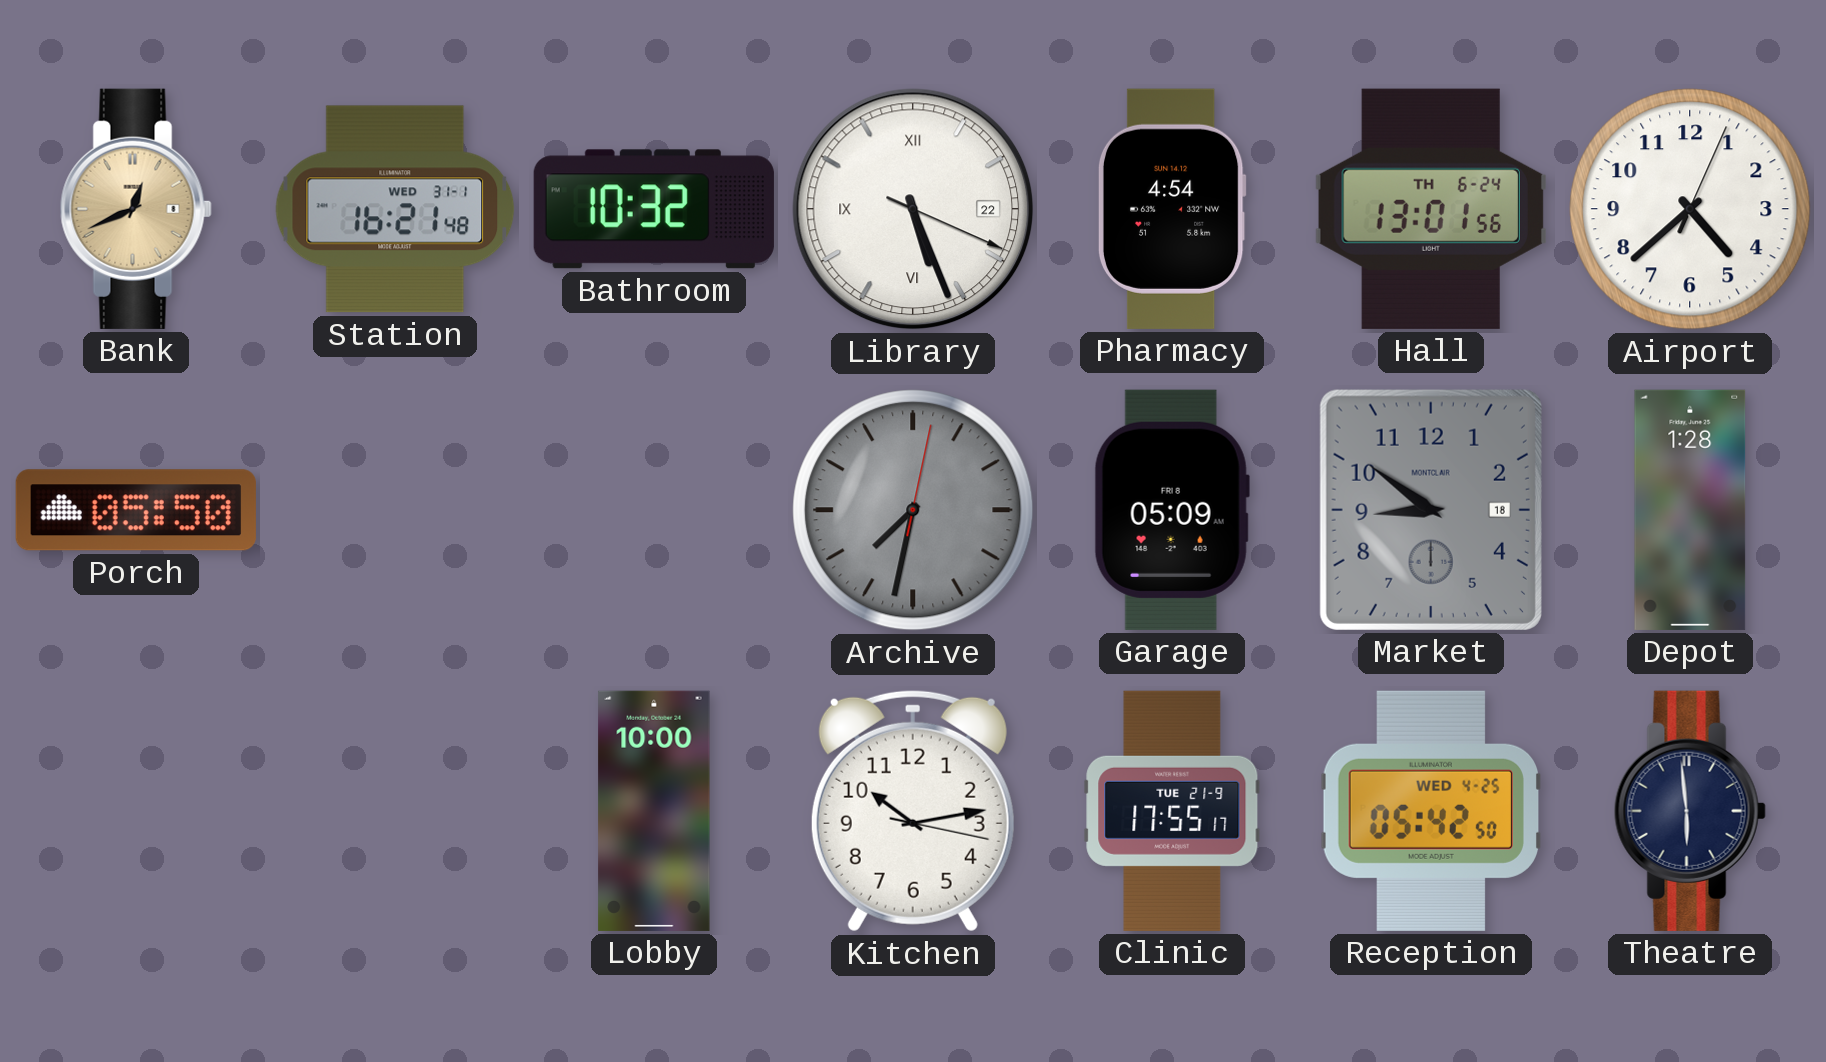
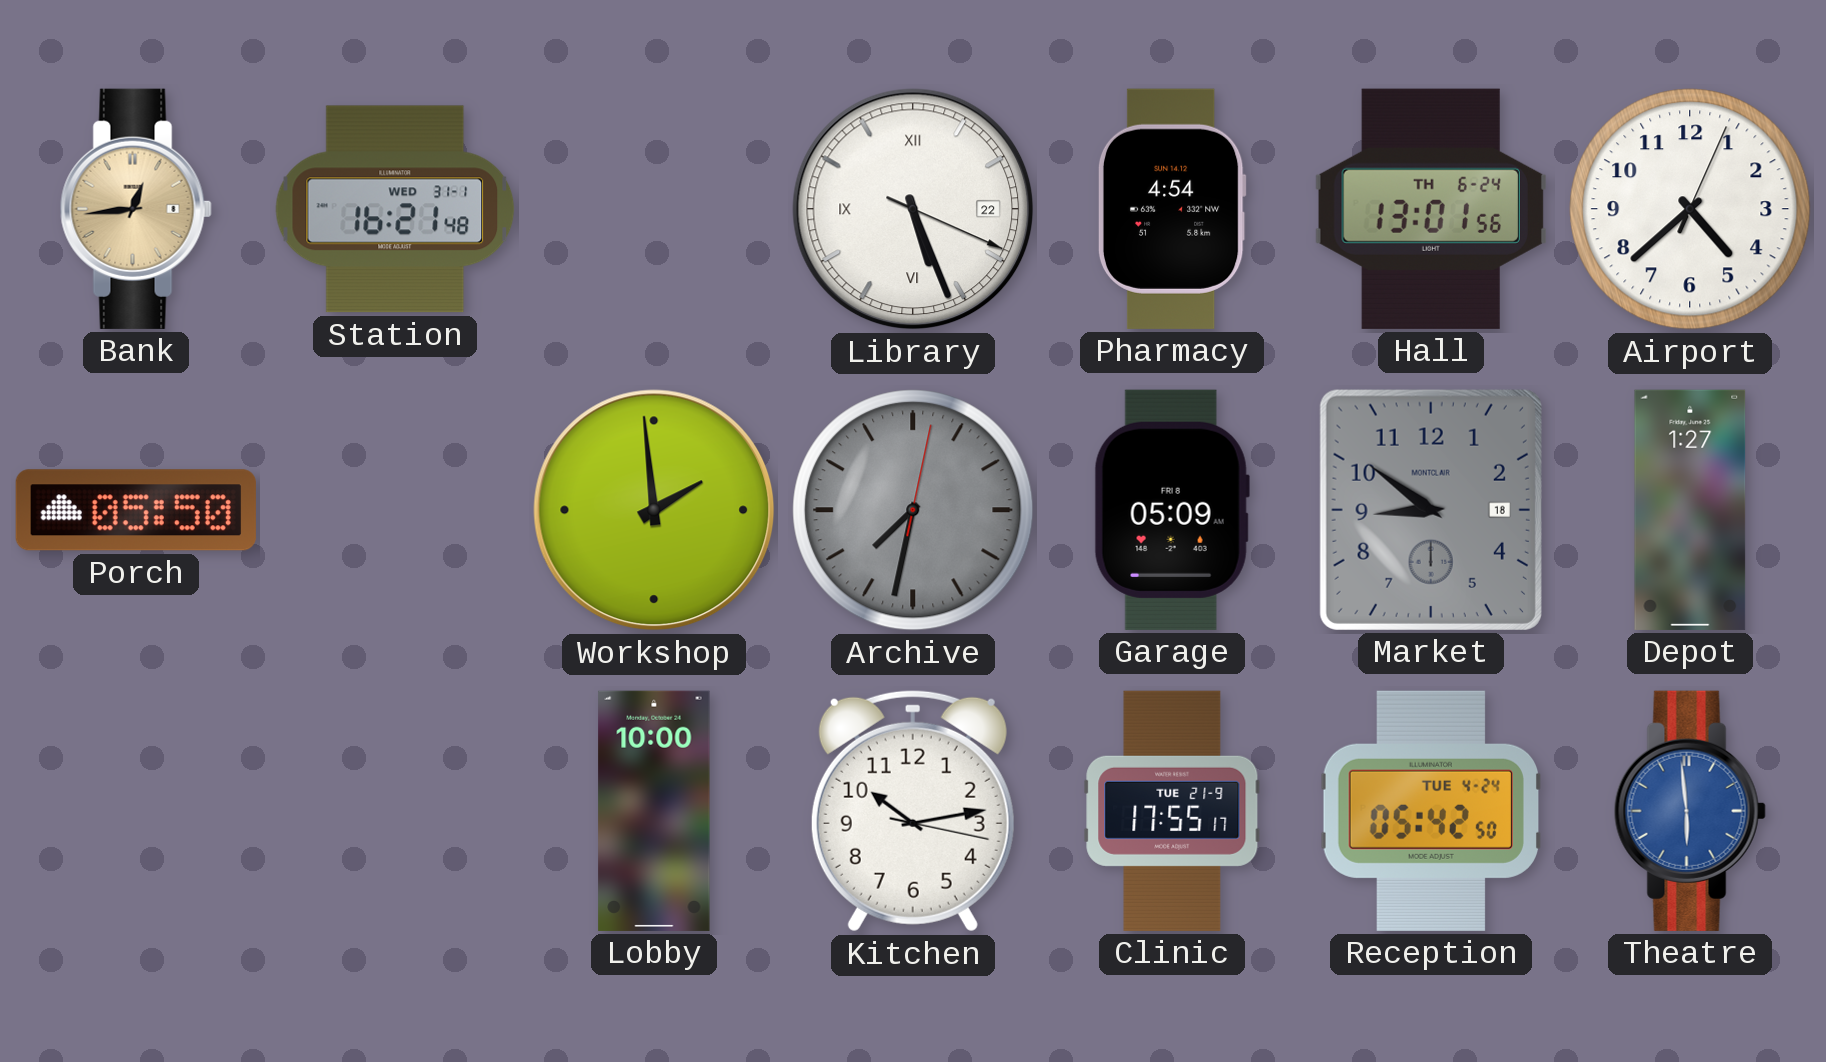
Bank: 12:41 -> 12:44
Bathroom: 10:32 -> none
Workshop: none -> 1:59
Depot: 1:28 -> 1:27
Reception date: WED 4-25 -> TUE 4-24
Theatre dial: navy -> blue
